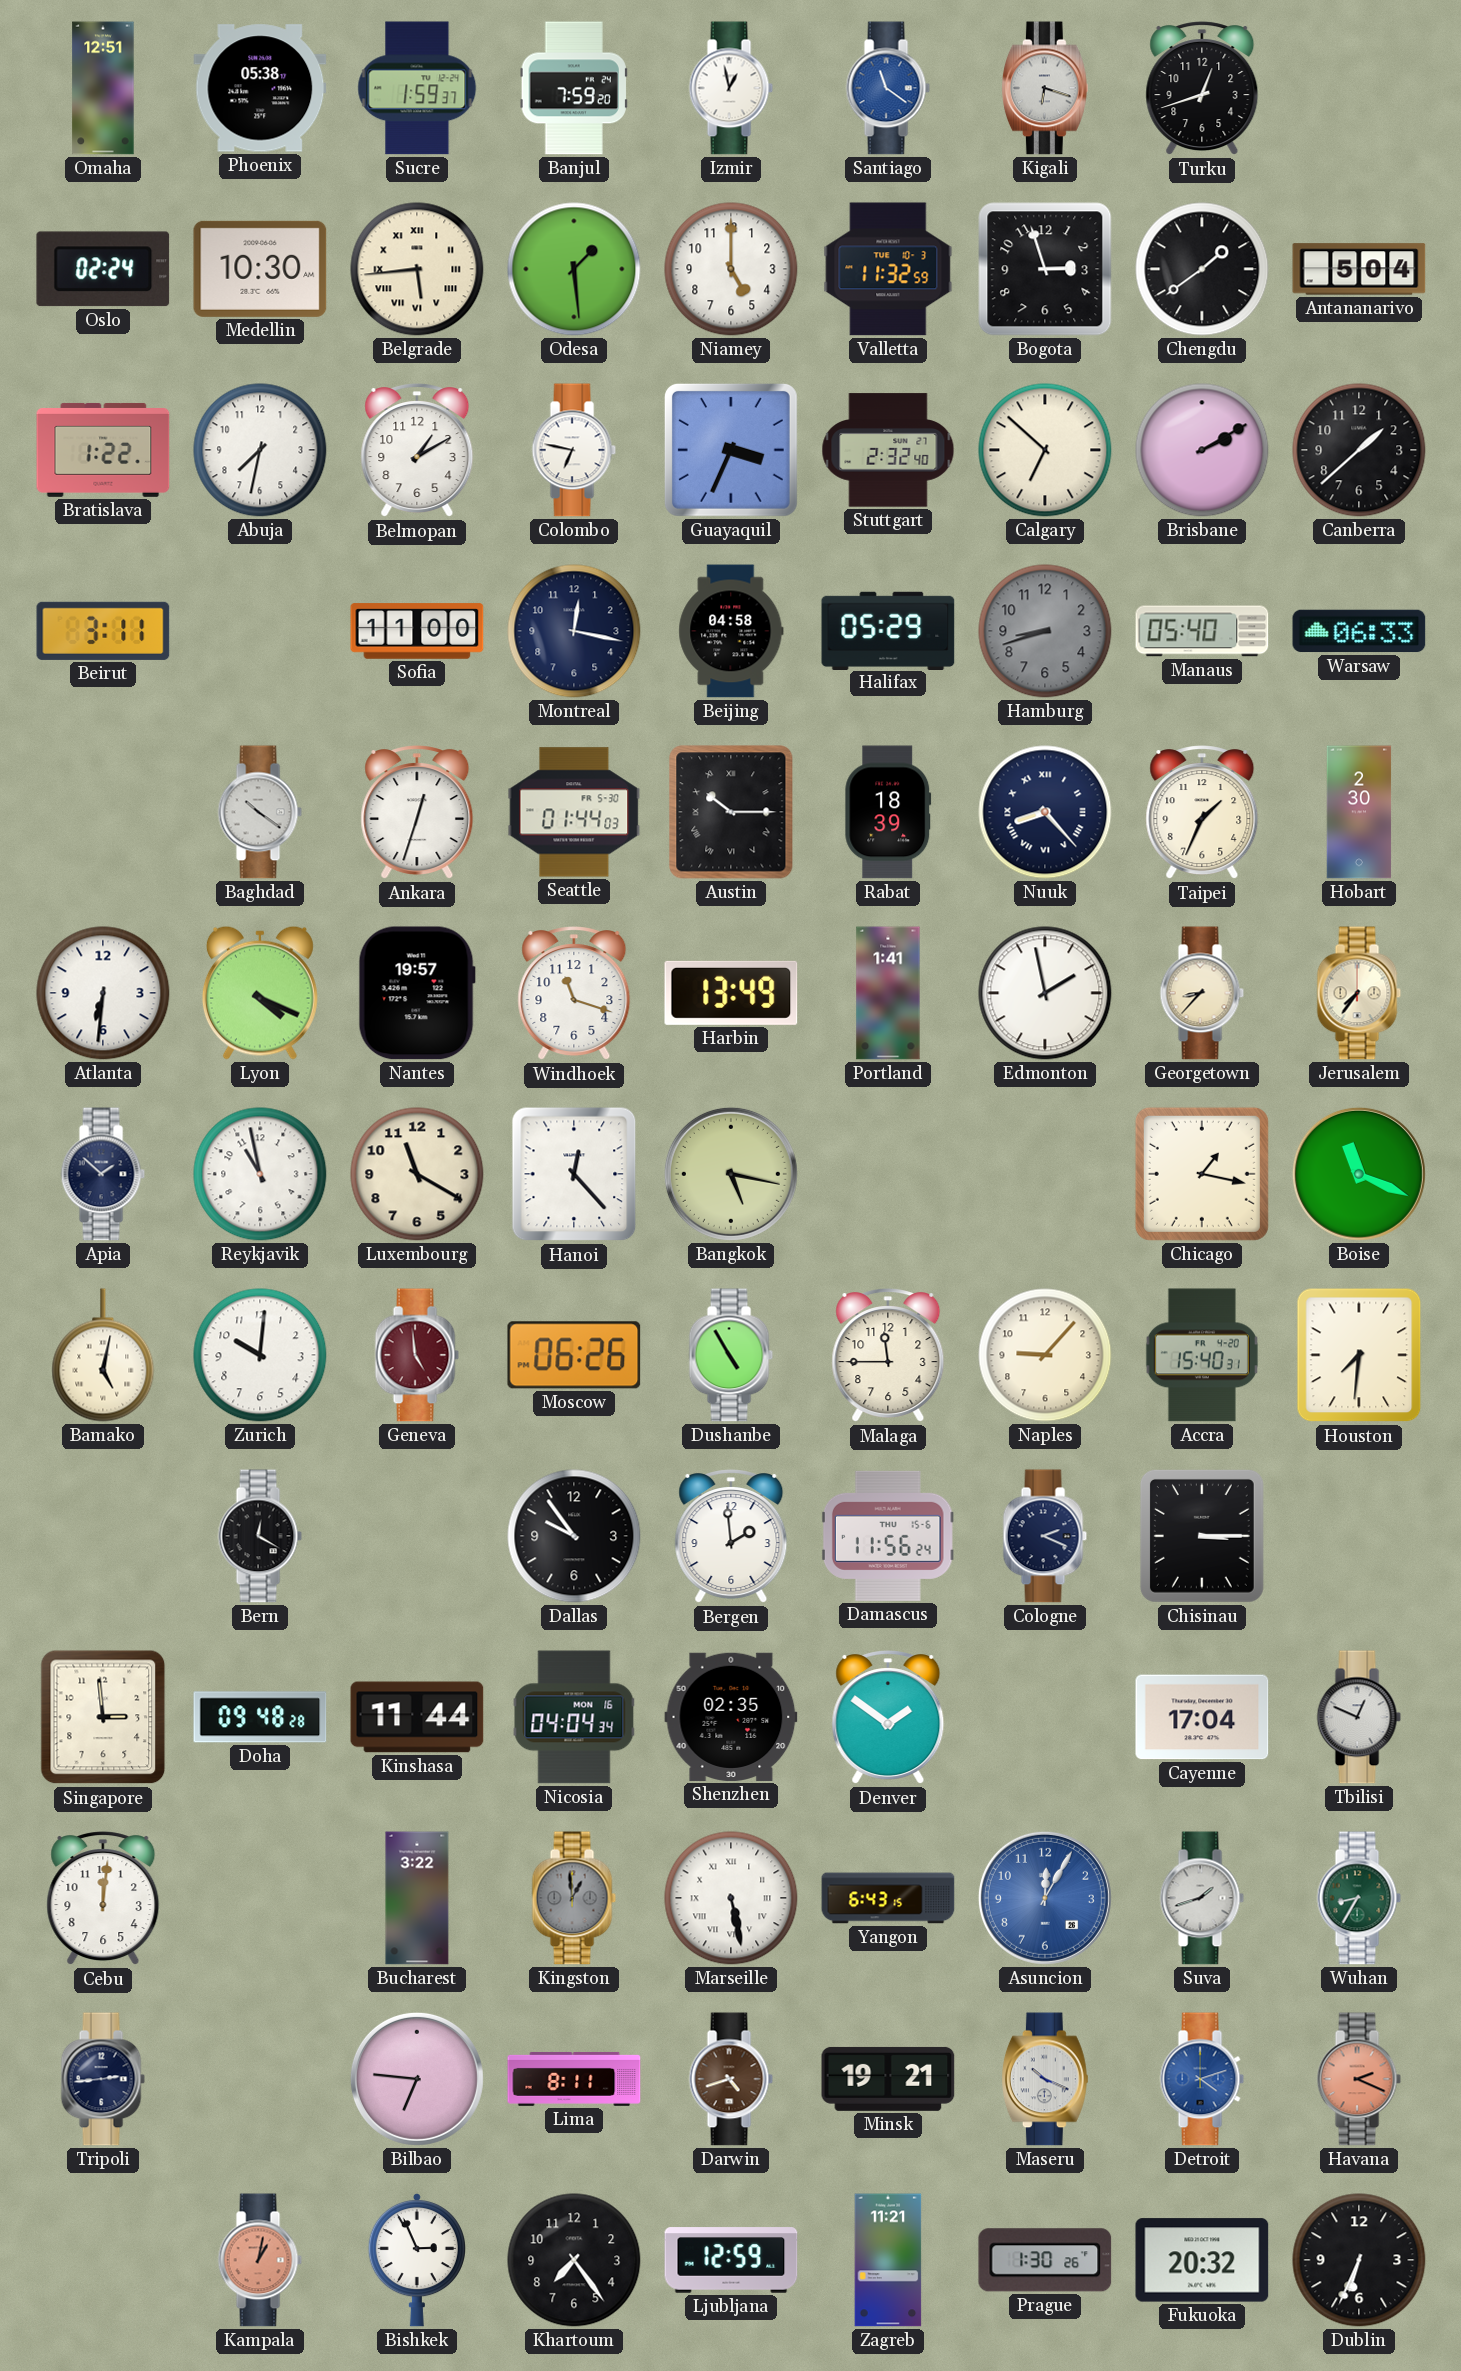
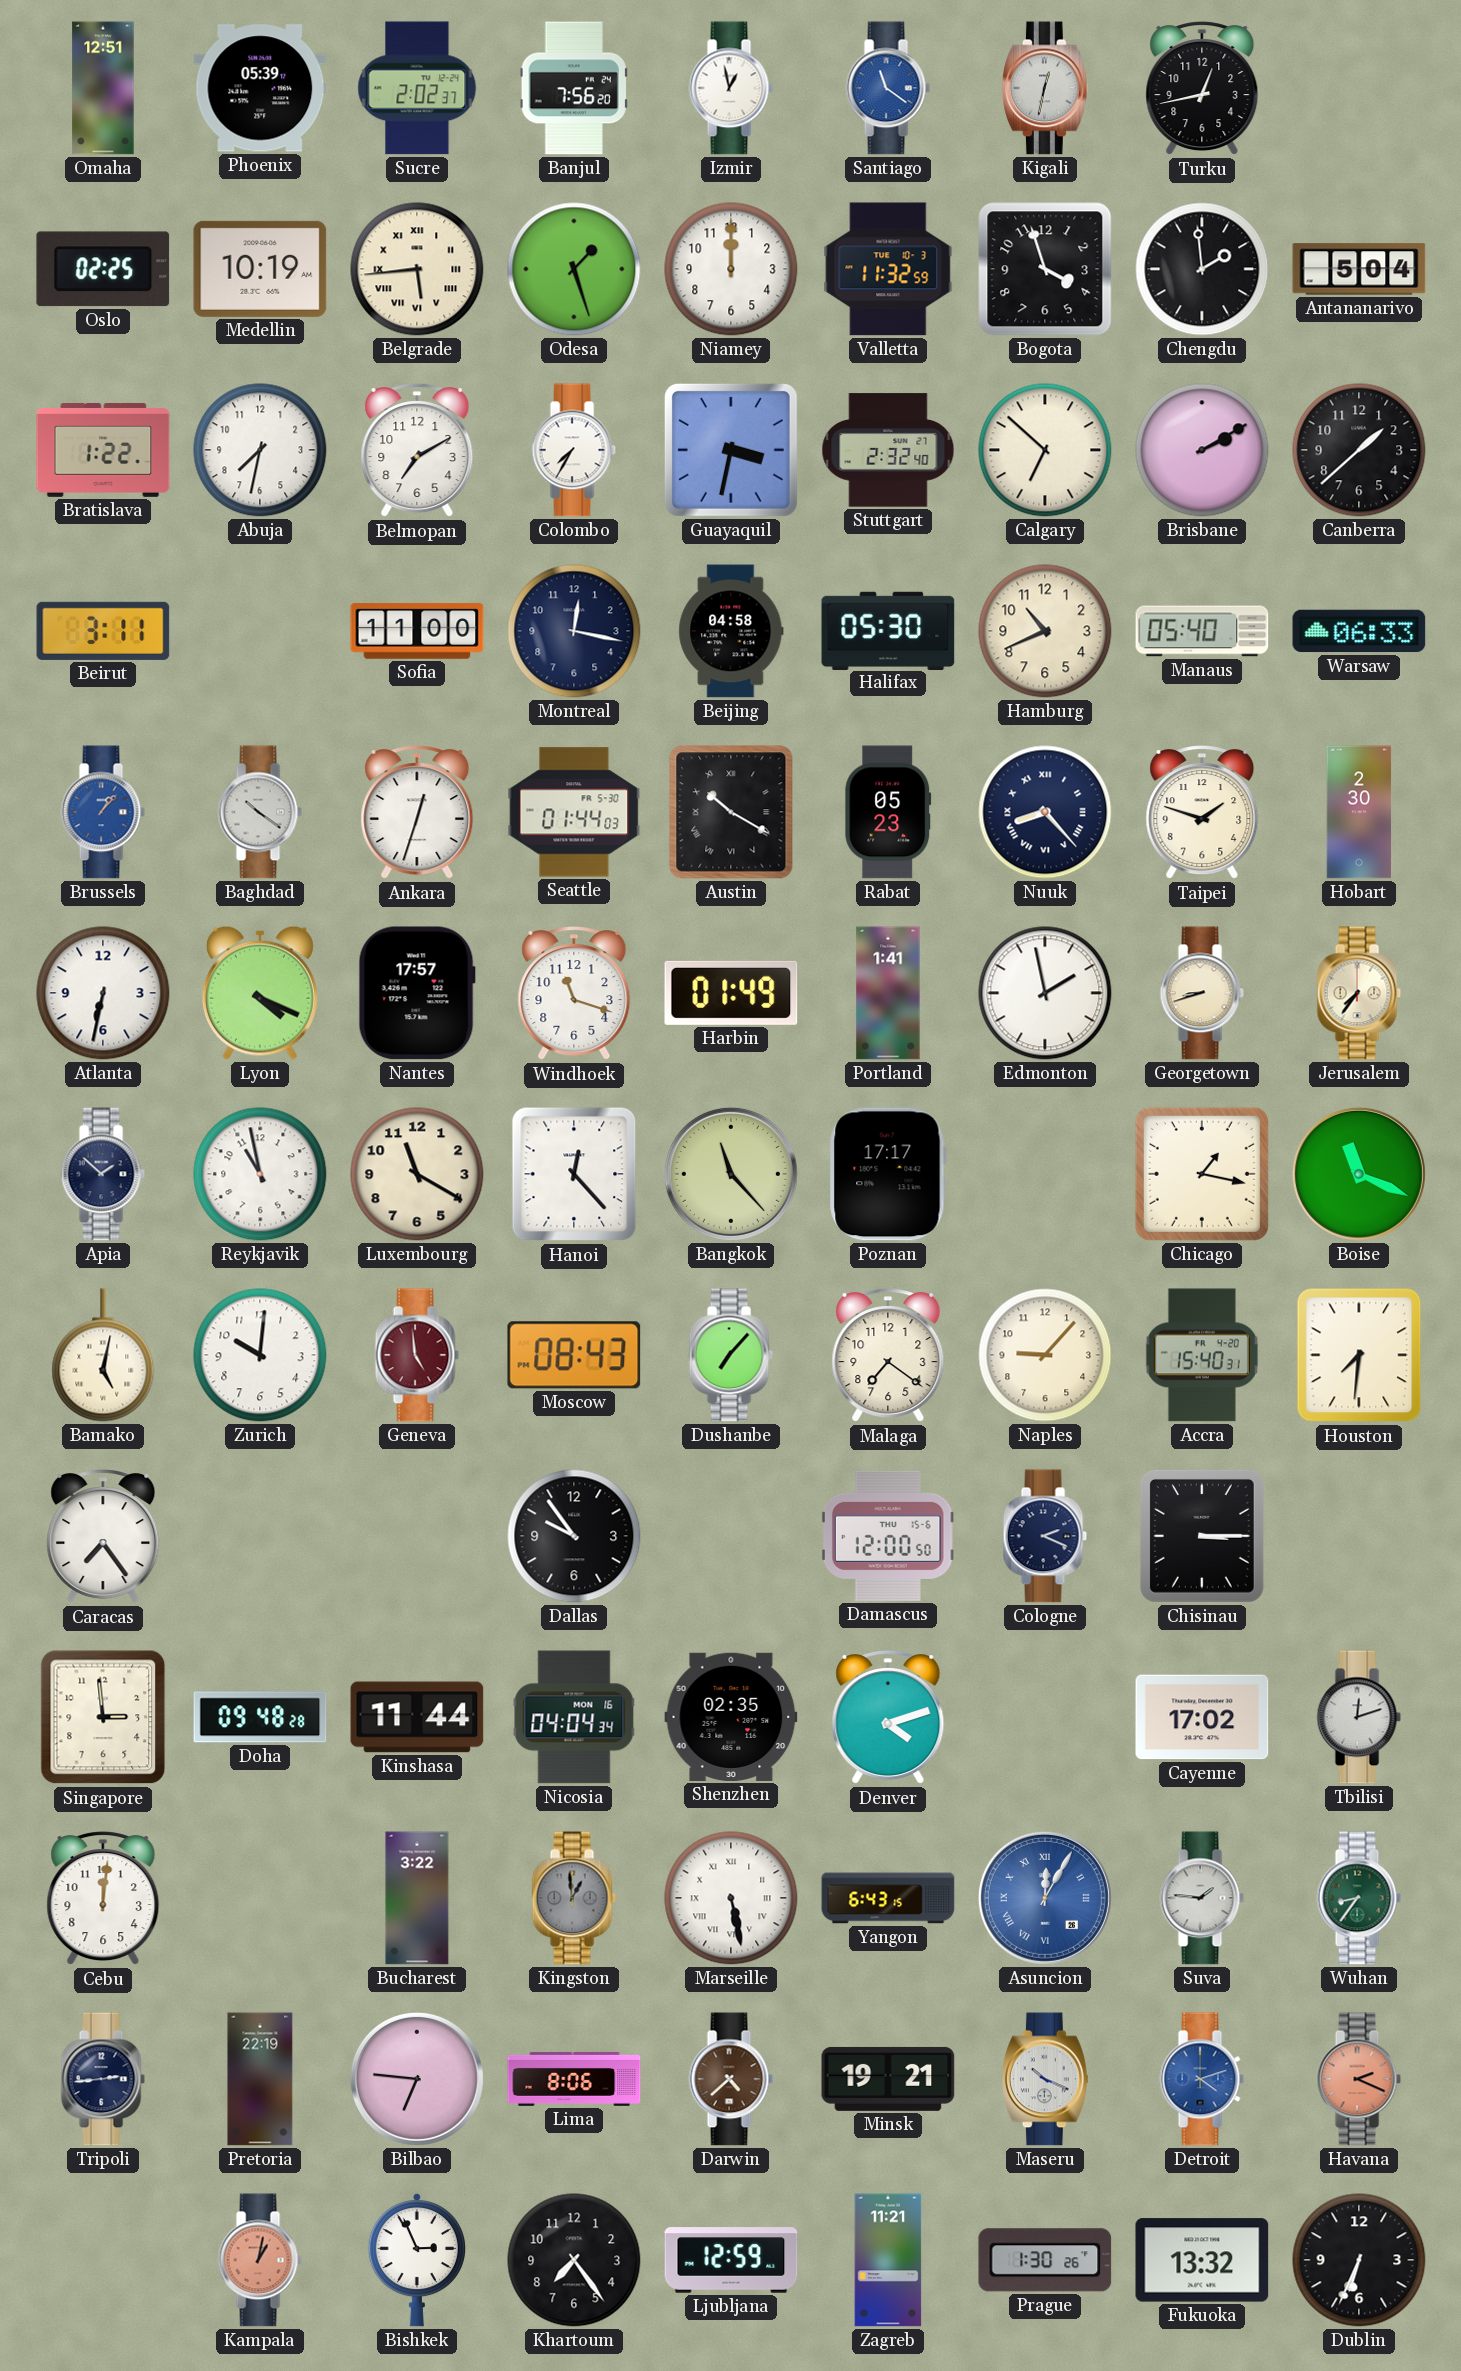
Phoenix: 05:38 -> 05:39
Sucre: 1:59 -> 2:02
Banjul: 7:59 -> 7:56
Kigali: 6:18 -> 12:32
Turku: 12:42 -> 12:43
Oslo: 02:24 -> 02:25
Medellin: 10:30 -> 10:19
Odesa: 1:29 -> 1:27
Niamey: 5:00 -> 12:00
Bogota: 2:57 -> 3:57
Chengdu: 1:39 -> 1:59
Belmopan: 1:10 -> 7:10
Colombo: 6:47 -> 7:35
Guayaquil: 3:34 -> 3:32
Halifax: 05:29 -> 05:30
Hamburg: 8:42 -> 10:41
Hamburg dial: grey -> cream
Brussels: none -> 1:07
Austin: 10:15 -> 10:20
Rabat: 18:39 -> 05:23
Taipei: 1:34 -> 1:48
Atlanta: 6:31 -> 6:32
Nantes: 19:57 -> 17:57
Harbin: 13:49 -> 01:49
Georgetown: 8:37 -> 8:42
Bangkok: 5:17 -> 11:23
Poznan: none -> 17:17
Moscow: 06:26 -> 08:43
Dushanbe: 4:55 -> 7:07
Malaga: 11:45 -> 7:21
Caracas: none -> 7:24
Bern: 12:20 -> none
Bergen: 1:59 -> none
Damascus: 11:56 -> 12:00
Denver: 1:51 -> 4:12
Cayenne: 17:04 -> 17:02
Tbilisi: 12:49 -> 12:12
Asuncion numerals: Arabic -> Roman
Suva: 1:42 -> 1:46
Wuhan: 8:35 -> 8:36
Pretoria: none -> 22:19
Lima: 8:11 -> 8:06
Darwin: 4:42 -> 4:38
Fukuoka: 20:32 -> 13:32
